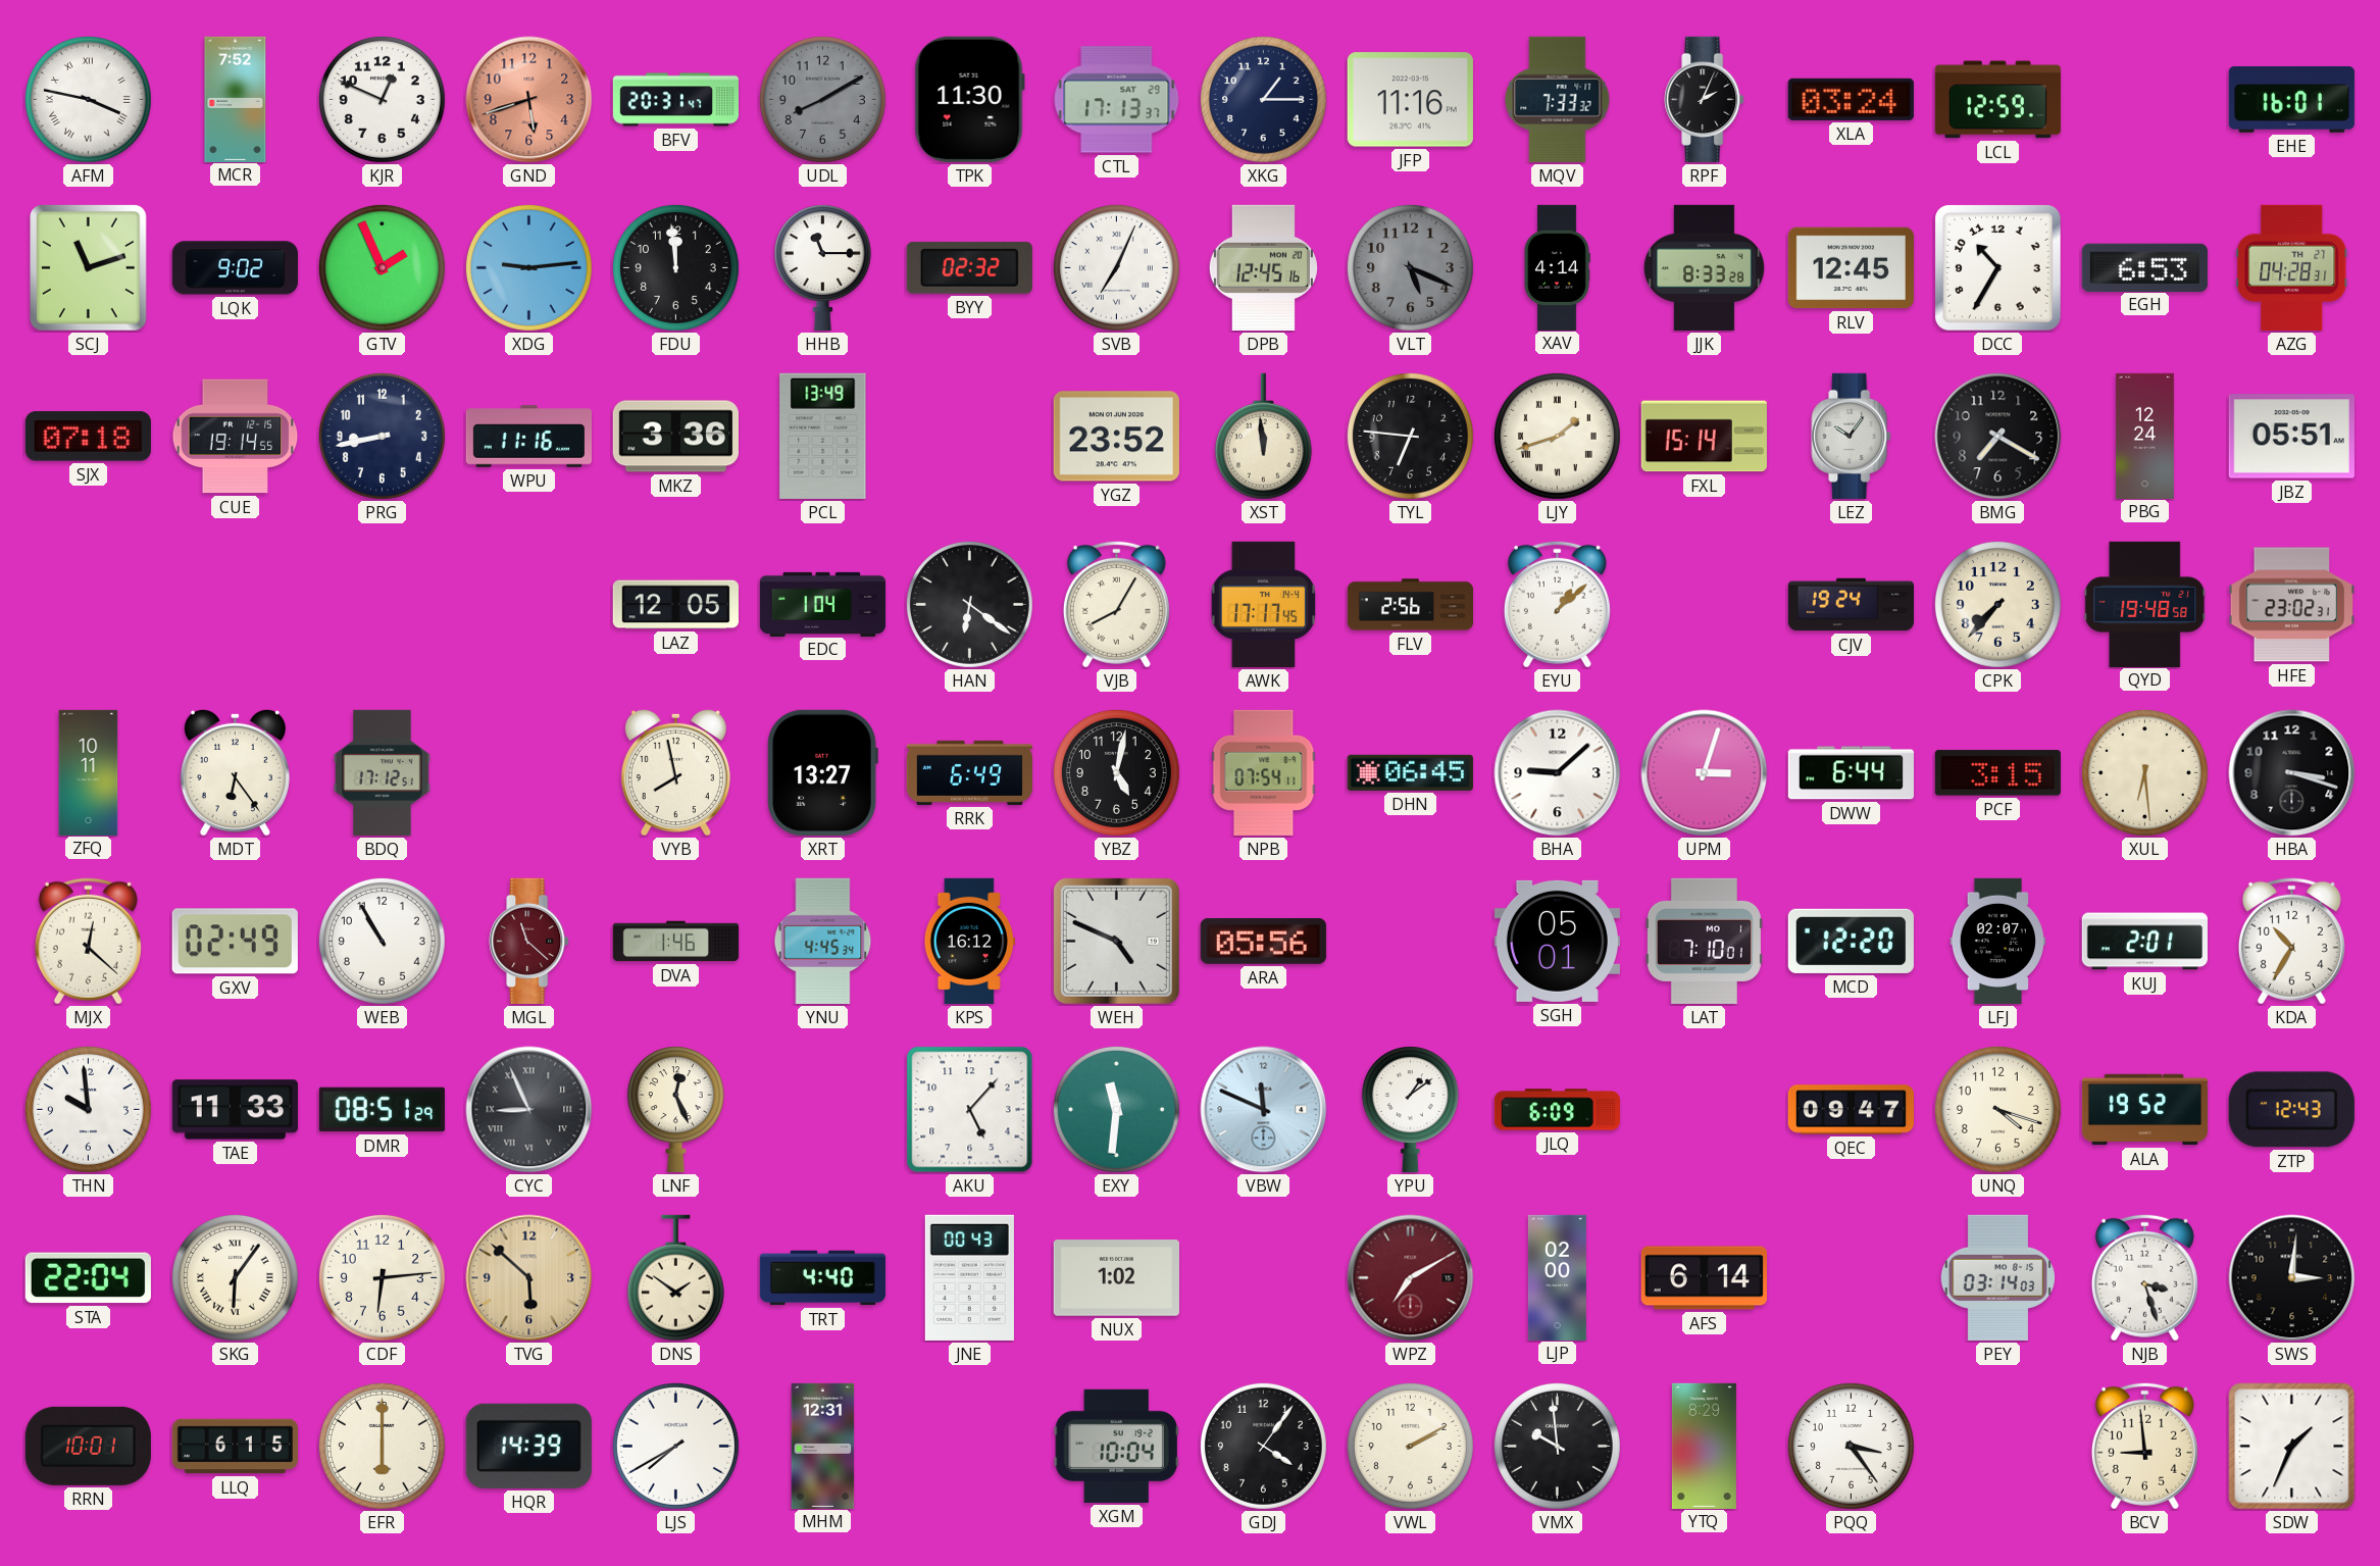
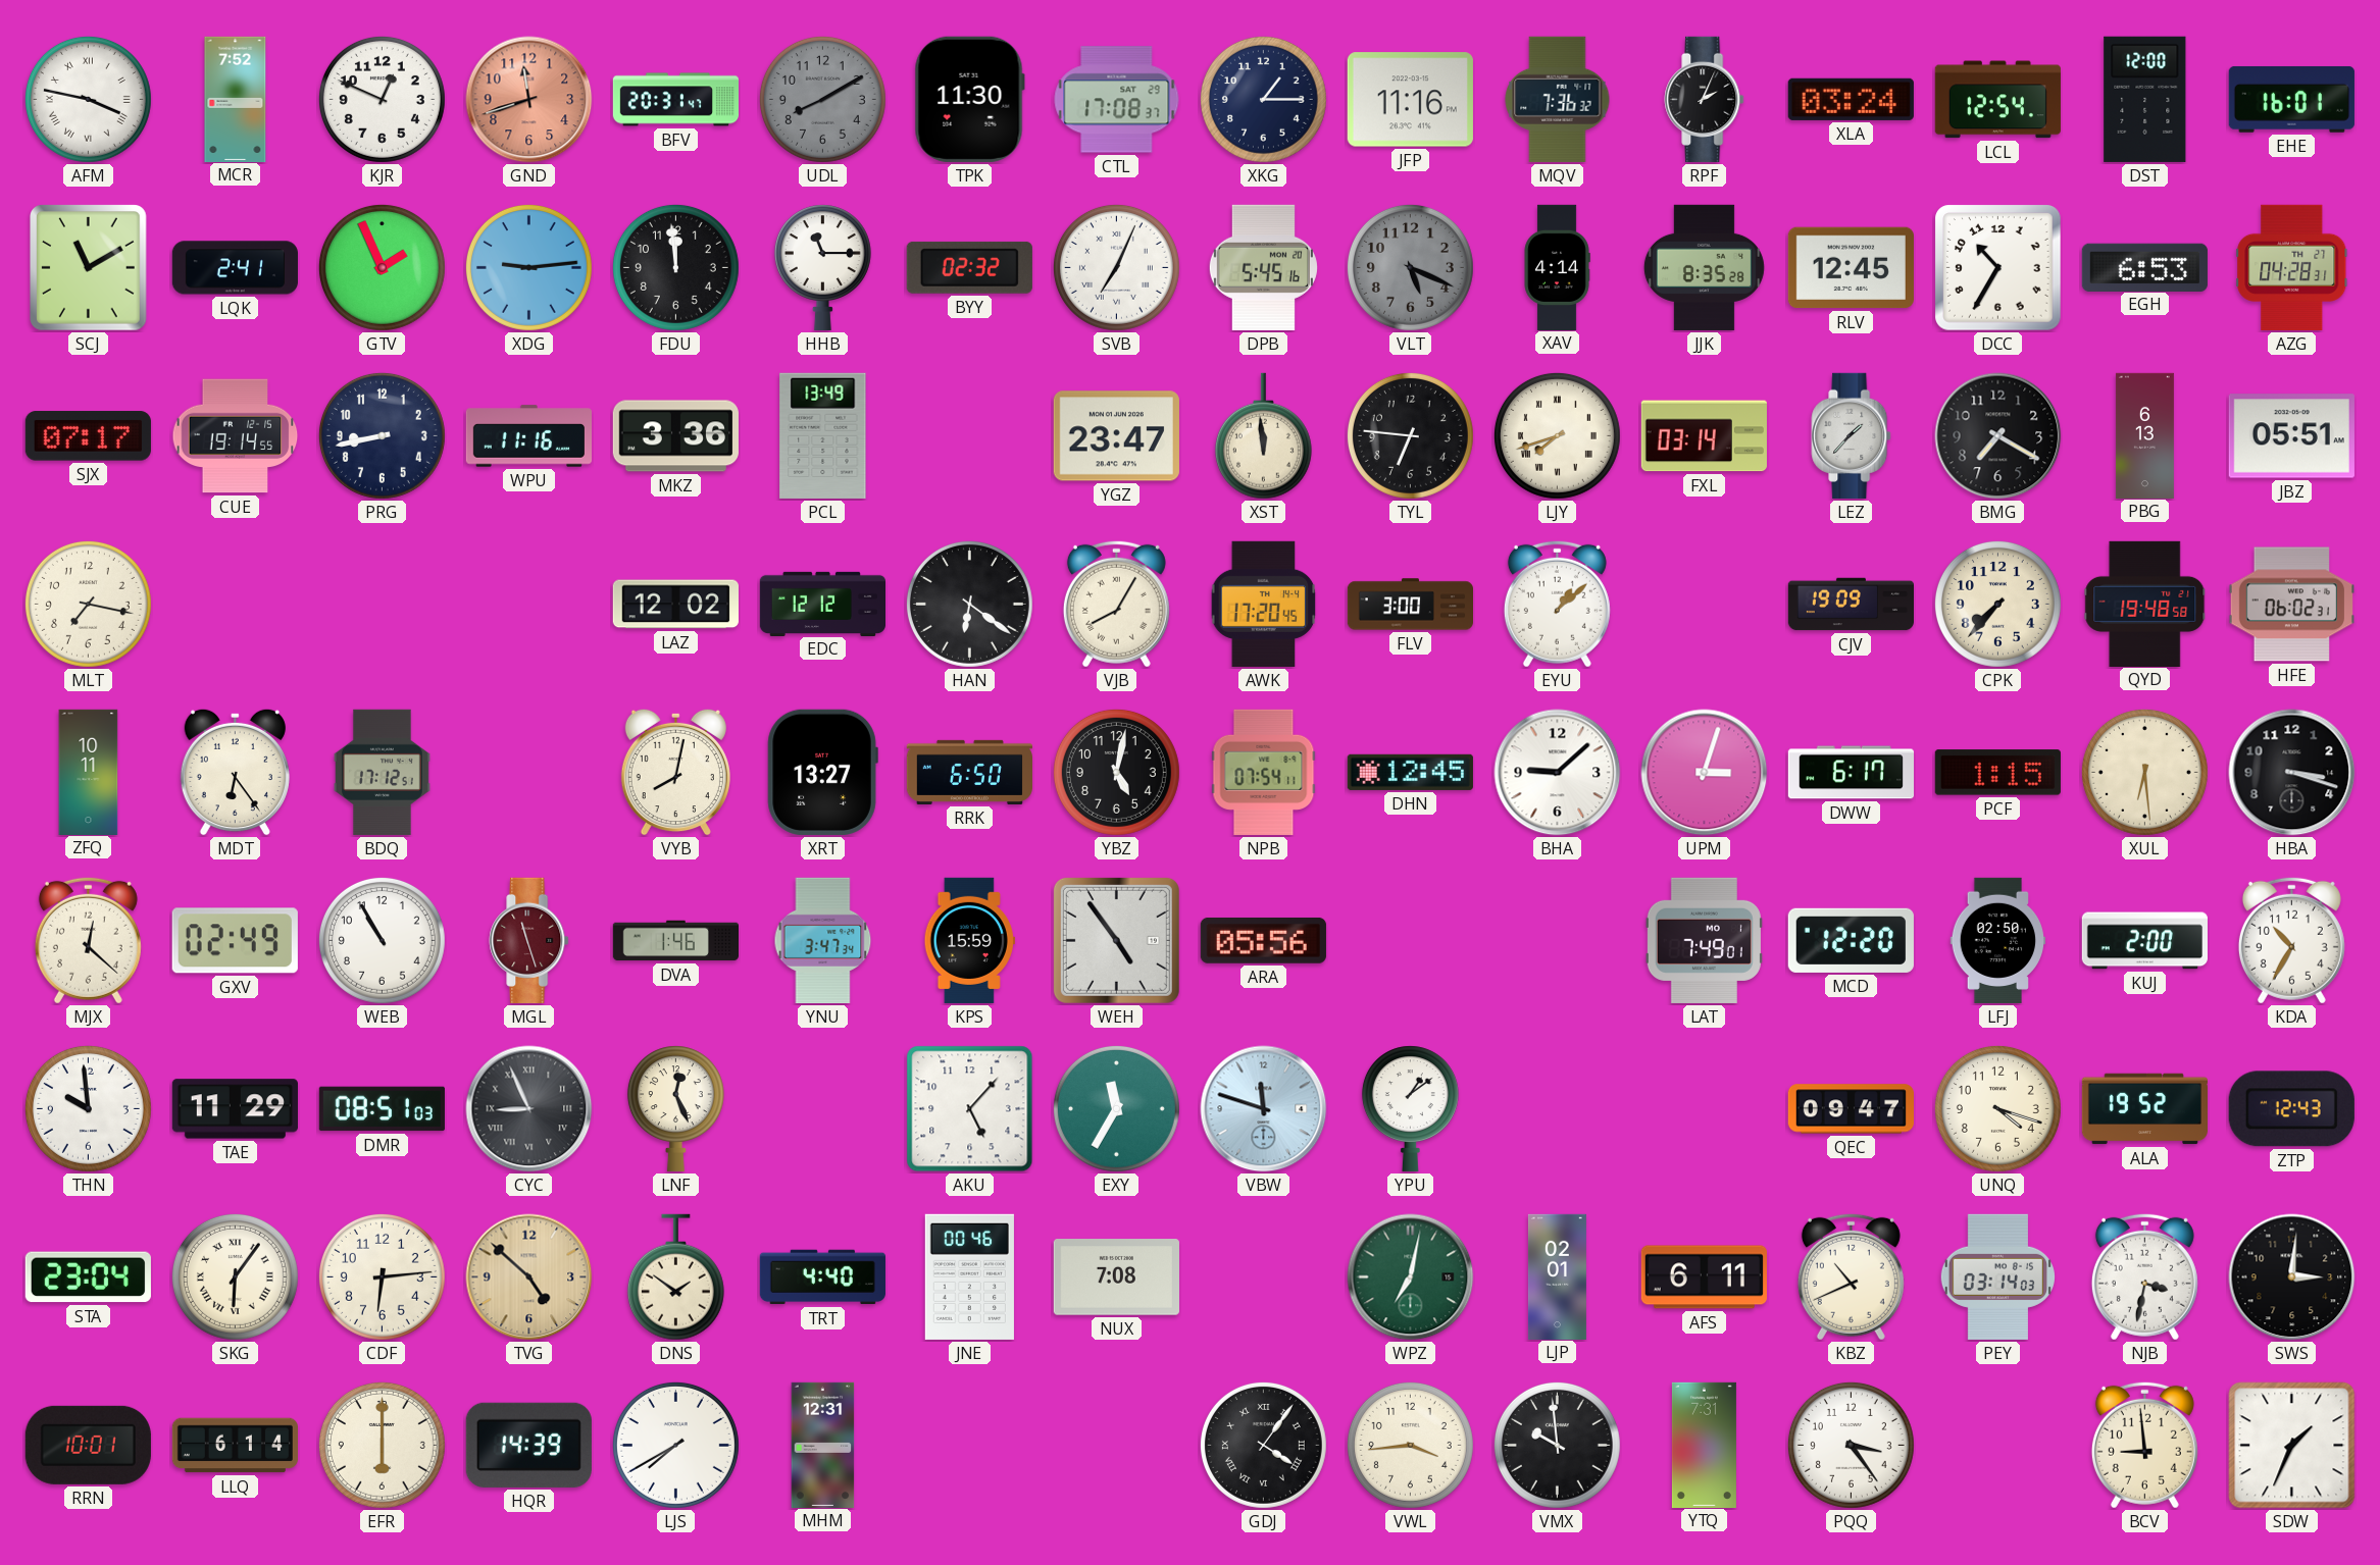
GND: 5:42 -> 11:42
CTL: 17:13 -> 17:08
MQV: 7:33 -> 7:36
LCL: 12:59 -> 12:54
DST: none -> 12:00
SCJ: 11:12 -> 11:10
LQK: 9:02 -> 2:41
DPB: 12:45 -> 5:45
JJK: 8:33 -> 8:35
SJX: 07:18 -> 07:17
YGZ: 23:52 -> 23:47
LJY: 1:42 -> 7:42
FXL: 15:14 -> 03:14
LEZ: 10:06 -> 1:37
PBG: 12:24 -> 6:13
MLT: none -> 7:17
LAZ: 12:05 -> 12:02
EDC: 1:04 -> 12:12
AWK: 17:17 -> 17:20
FLV: 2:56 -> 3:00
CJV: 19:24 -> 19:09
HFE: 23:02 -> 06:02
VYB: 7:58 -> 8:02
RRK: 6:49 -> 6:50
DHN: 06:45 -> 12:45
DWW: 6:44 -> 6:17
PCF: 3:15 -> 1:15
MGL: 11:22 -> 11:27
YNU: 4:45 -> 3:47
KPS: 16:12 -> 15:59
WEH: 4:49 -> 4:54
SGH: 05:01 -> none
LAT: 7:10 -> 7:49
LFJ: 02:07 -> 02:50
KUJ: 2:01 -> 2:00
TAE: 11:33 -> 11:29
DMR: 08:51:29 -> 08:51:03
EXY: 11:31 -> 11:35
VBW: 11:49 -> 11:48
JLQ: 6:09 -> none
STA: 22:04 -> 23:04
TVG: 5:52 -> 4:52
JNE: 00:43 -> 00:46
NUX: 1:02 -> 7:08
WPZ: 7:10 -> 7:02
WPZ dial: burgundy -> green
LJP: 02:00 -> 02:01
AFS: 6:14 -> 6:11
KBZ: none -> 10:41
NJB: 3:27 -> 3:32
LLQ: 6:15 -> 6:14
XGM: 10:04 -> none
GDJ numerals: Arabic -> Roman
VWL: 2:10 -> 3:44
YTQ: 8:29 -> 7:31
